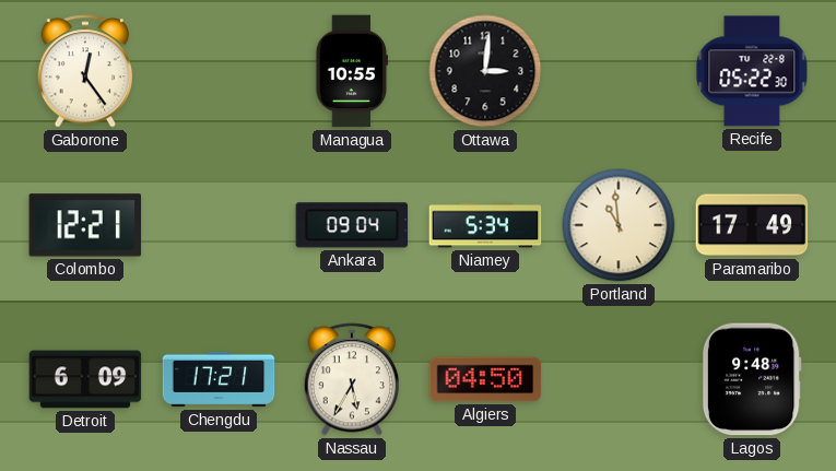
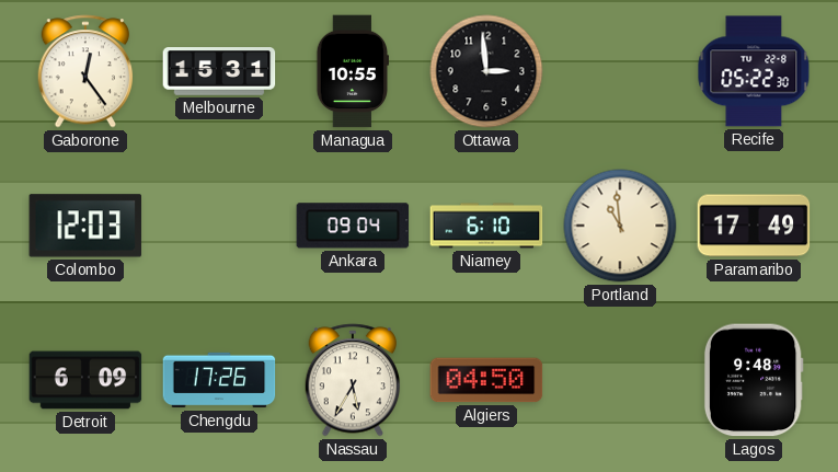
Melbourne: none -> 15:31
Ottawa: 3:01 -> 2:59
Colombo: 12:21 -> 12:03
Niamey: 5:34 -> 6:10
Chengdu: 17:21 -> 17:26
